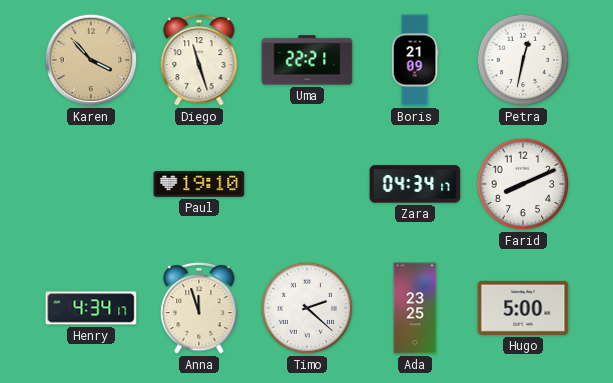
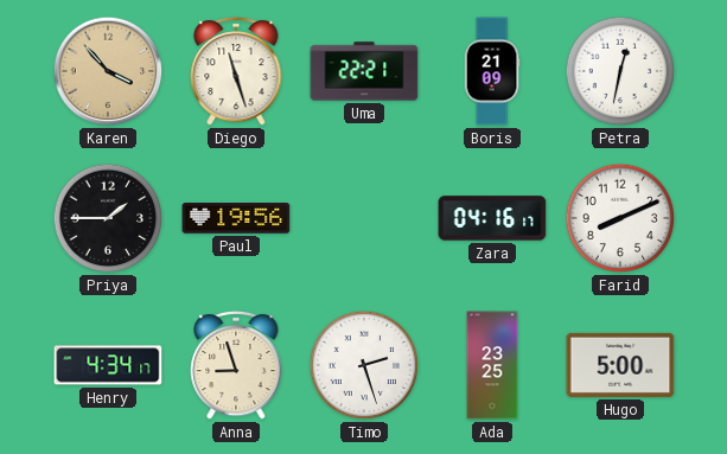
Priya: none -> 1:45
Paul: 19:10 -> 19:56
Zara: 04:34 -> 04:16
Anna: 11:57 -> 8:57
Timo: 2:22 -> 2:27
